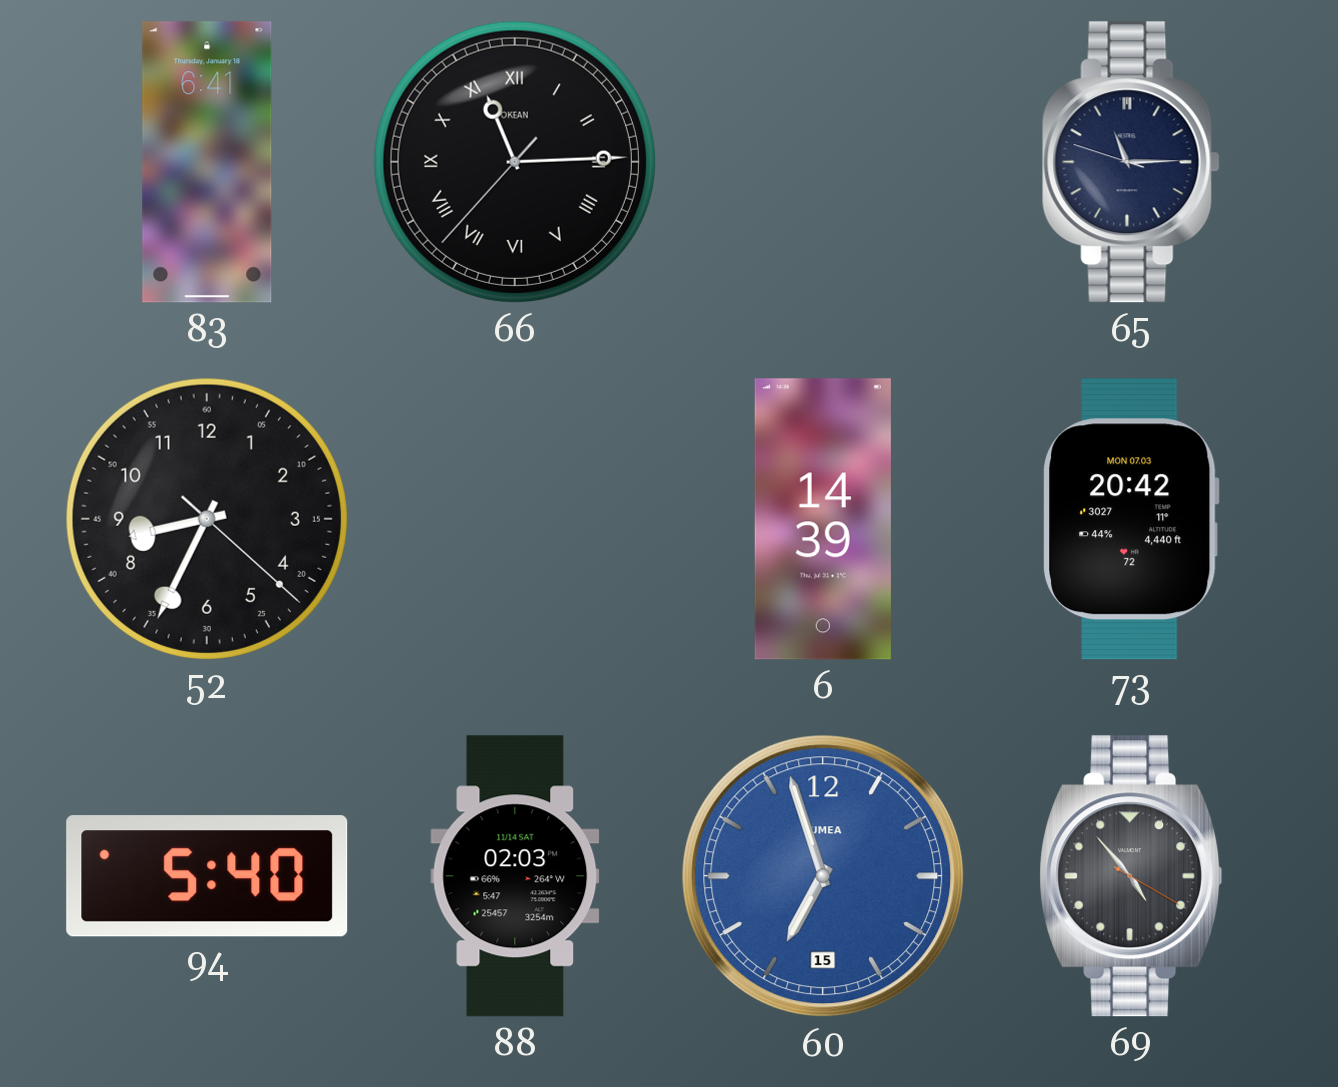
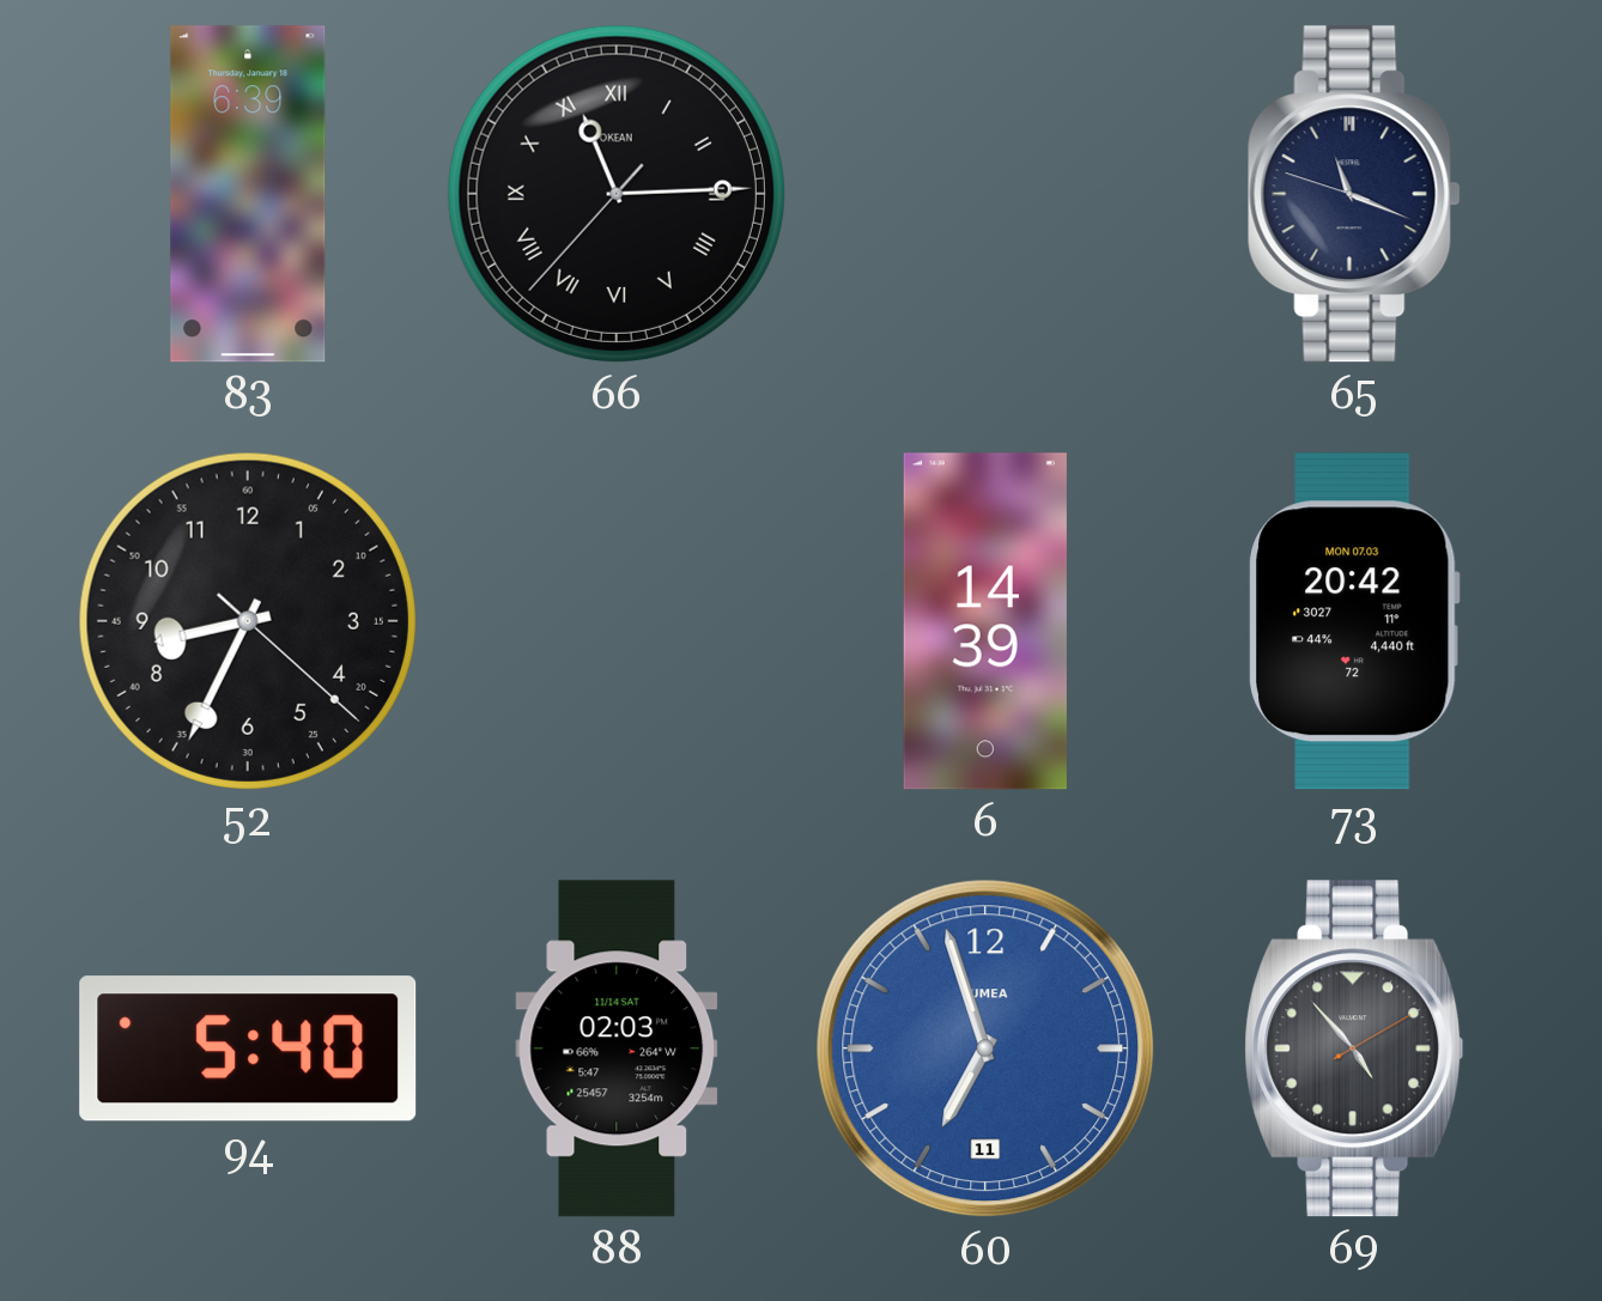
83: 6:41 -> 6:39
65: 11:14 -> 11:18
60 date: 15 -> 11
69: 4:53:20 -> 4:53:10
